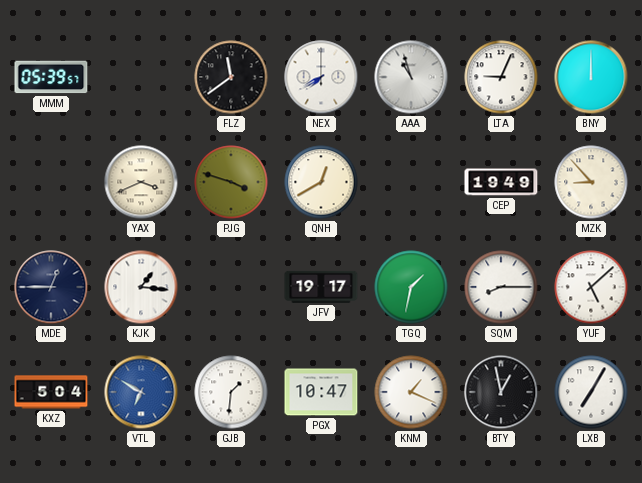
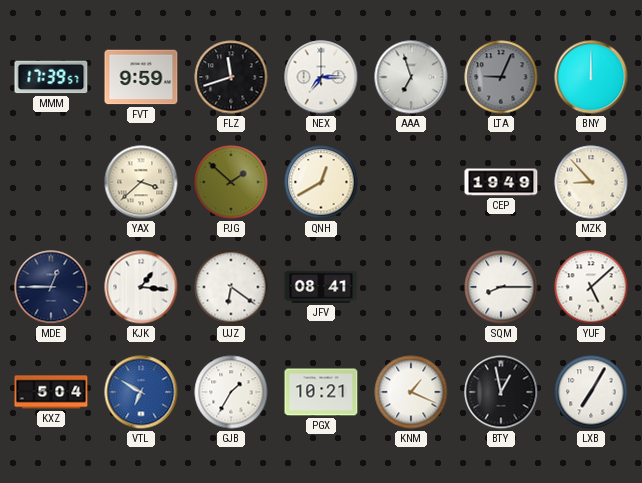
MMM: 05:39 -> 17:39
FVT: none -> 9:59
FLZ: 11:39 -> 11:42
NEX: 7:40 -> 7:15
AAA: 10:57 -> 6:57
LTA dial: white -> grey
YAX: 3:41 -> 3:38
PJG: 3:48 -> 1:52
UJZ: none -> 6:21
JFV: 19:17 -> 08:41
TGQ: 1:32 -> none
GJB: 1:31 -> 1:35
PGX: 10:47 -> 10:21
